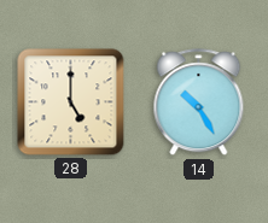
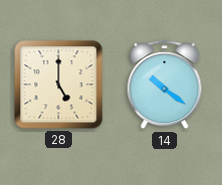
14: 10:25 -> 10:21
